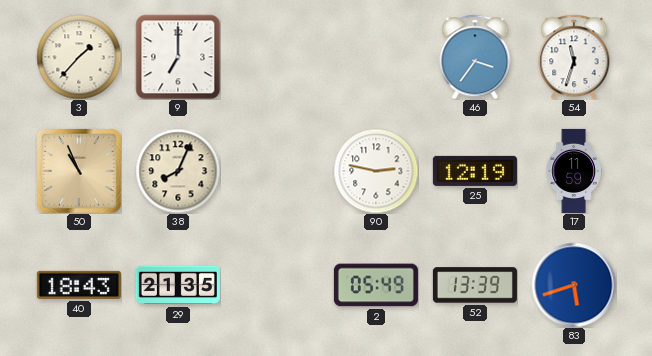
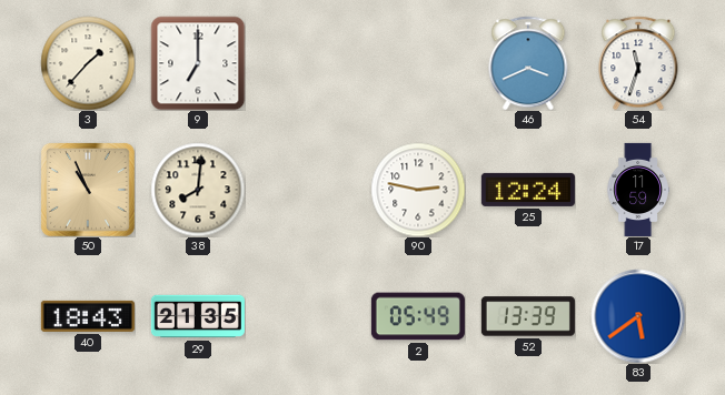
46: 3:36 -> 3:41
38: 8:04 -> 8:01
25: 12:19 -> 12:24
83: 5:42 -> 5:39
